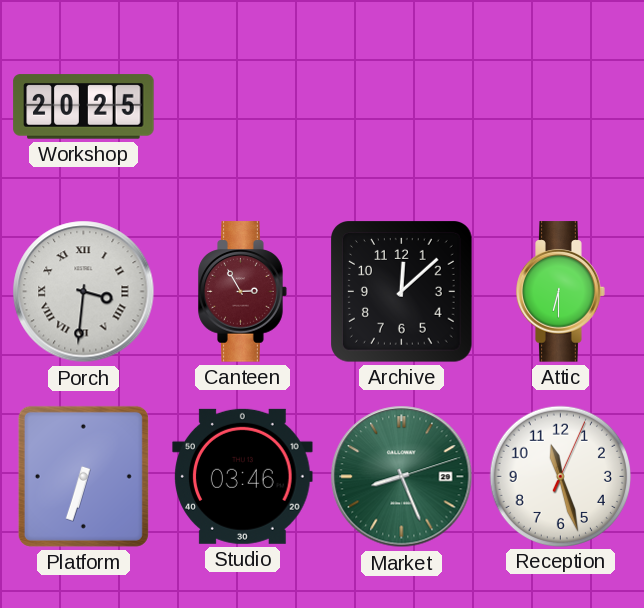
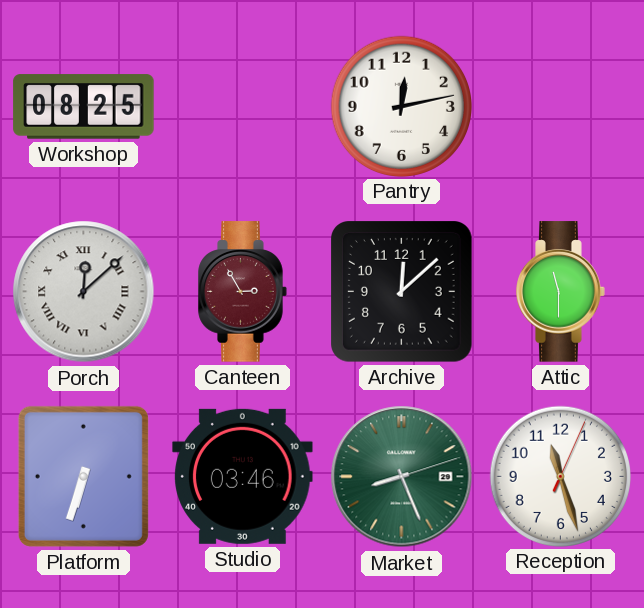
Workshop: 20:25 -> 08:25
Pantry: none -> 12:13
Porch: 3:31 -> 12:08
Attic: 6:30 -> 11:30
